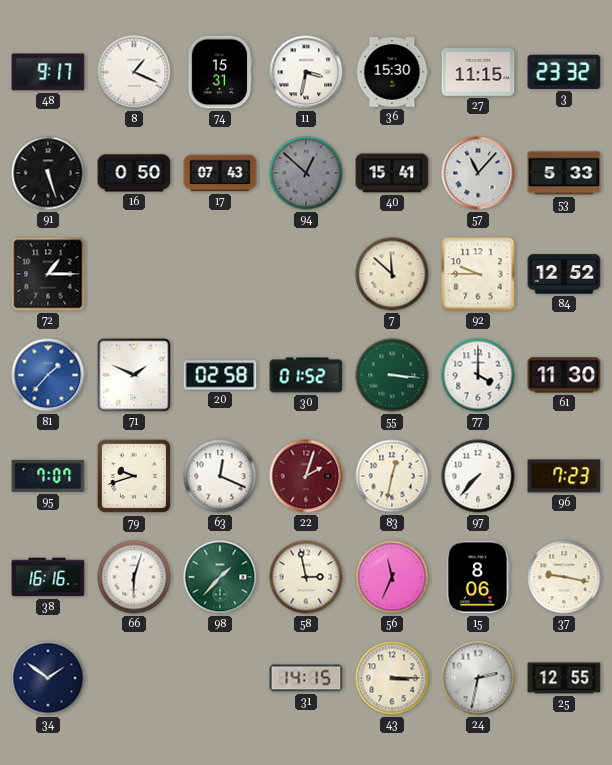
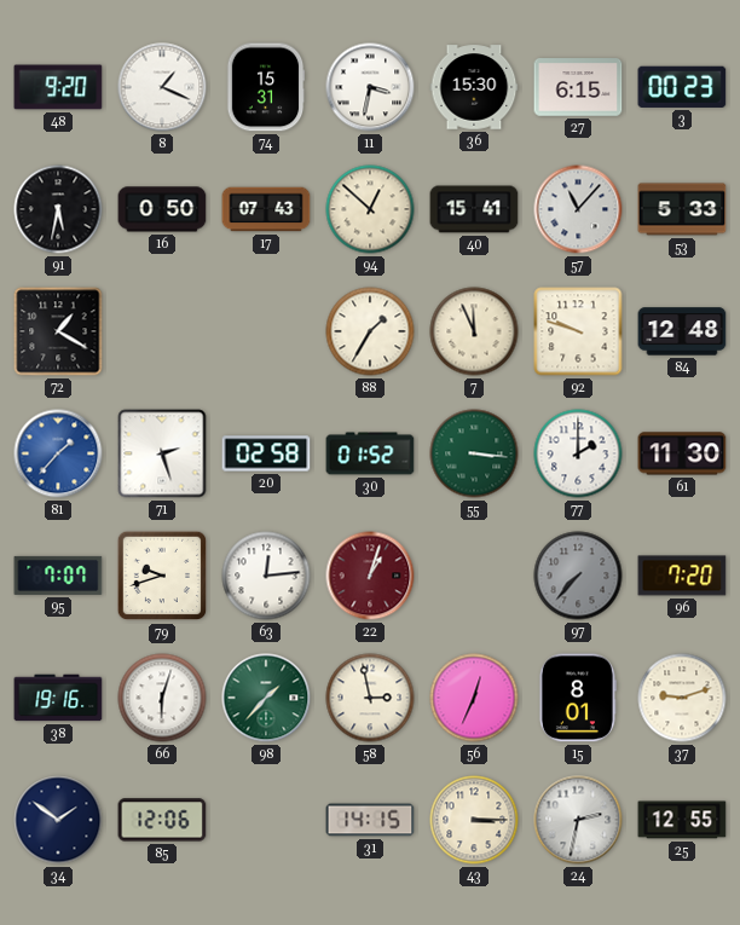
48: 9:17 -> 9:20
27: 11:15 -> 6:15
3: 23:32 -> 00:23
91: 5:27 -> 5:32
94 dial: grey -> cream
72: 1:15 -> 1:20
88: none -> 1:35
7: 11:52 -> 11:56
92: 9:45 -> 9:48
84: 12:52 -> 12:48
71: 1:49 -> 2:27
77: 4:00 -> 2:00
63: 12:19 -> 12:14
22: 2:03 -> 1:03
83: 12:32 -> none
97 dial: white -> grey
96: 7:23 -> 7:20
38: 16:16 -> 19:16
56: 11:34 -> 12:34
15: 8:06 -> 8:01
37: 9:17 -> 9:12
85: none -> 12:06
